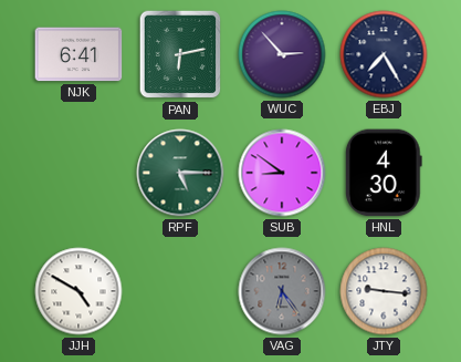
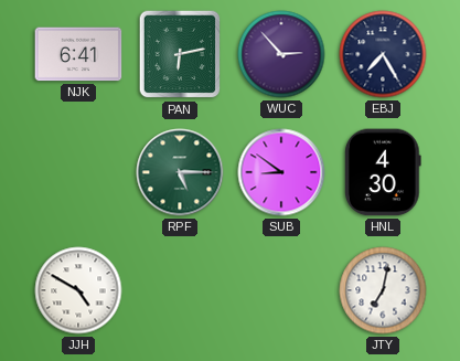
VAG: 6:24 -> none
JTY: 9:16 -> 7:02
